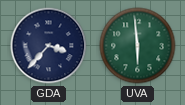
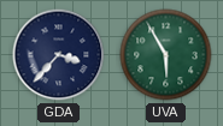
UVA: 5:59 -> 5:55
